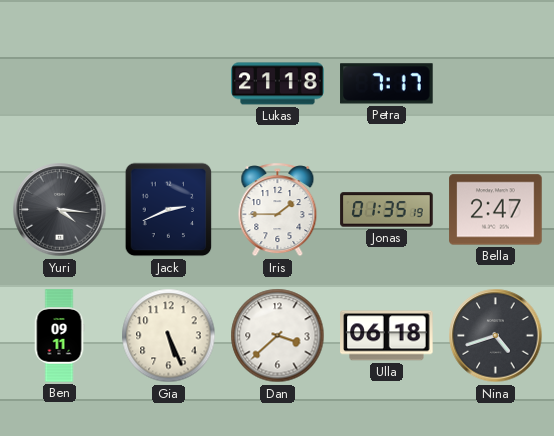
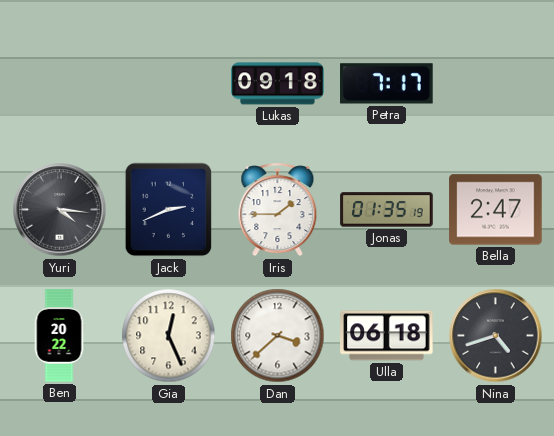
Lukas: 21:18 -> 09:18
Ben: 09:11 -> 20:22
Gia: 5:26 -> 12:26
